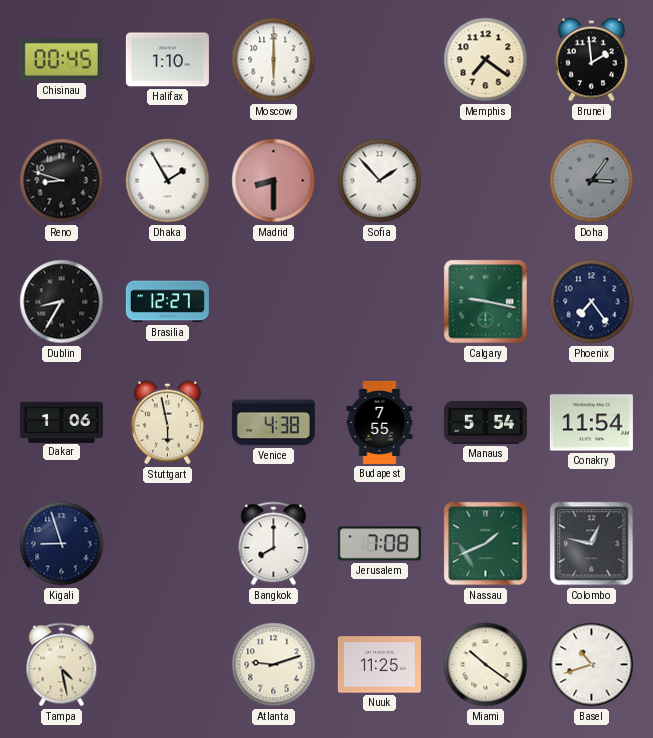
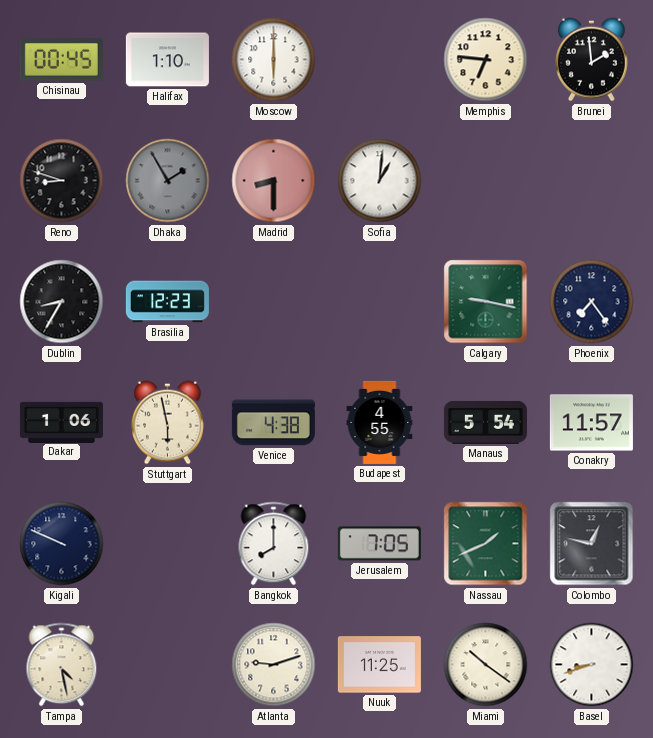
Memphis: 7:21 -> 6:46
Dhaka dial: white -> grey
Sofia: 1:53 -> 1:01
Doha: 3:06 -> none
Brasilia: 12:27 -> 12:23
Budapest: 7:55 -> 4:55
Conakry: 11:54 -> 11:57
Kigali: 8:57 -> 9:49
Jerusalem: 7:08 -> 7:05
Basel: 10:42 -> 8:42
